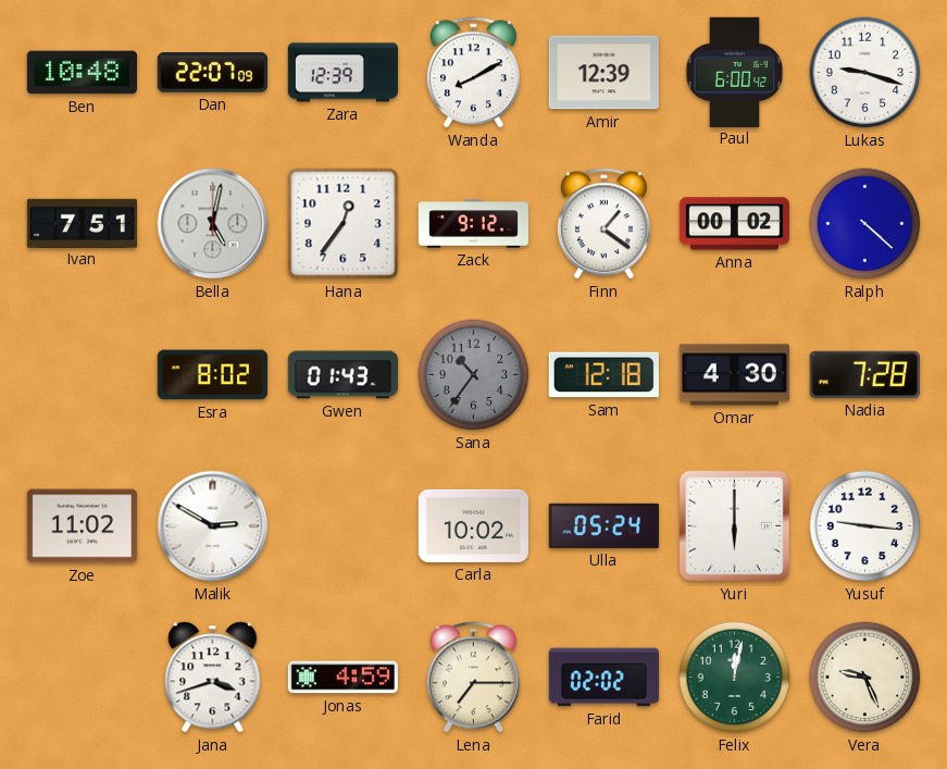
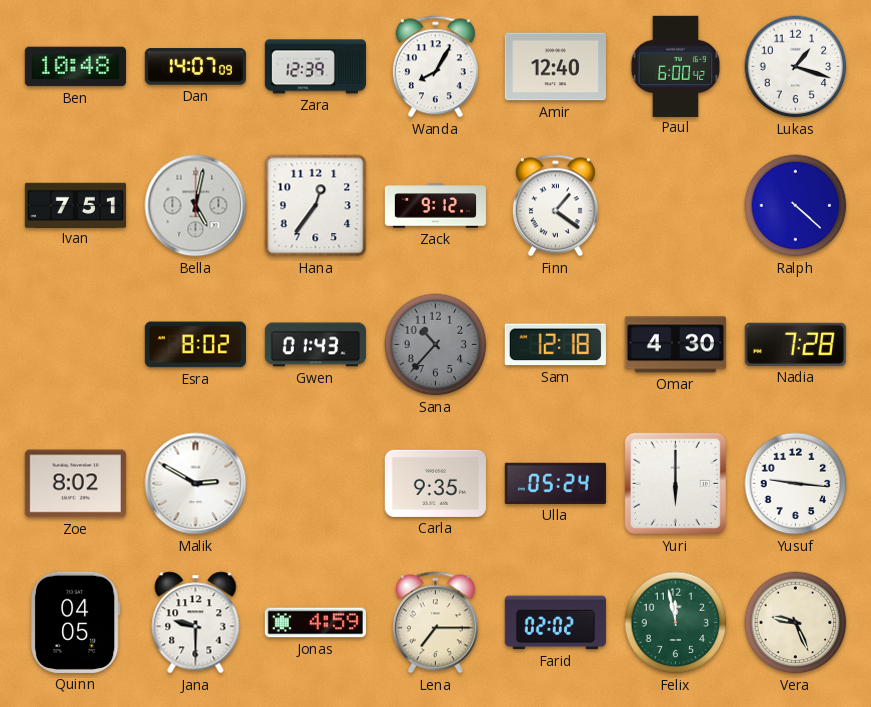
Dan: 22:07 -> 14:07
Wanda: 8:10 -> 8:05
Amir: 12:39 -> 12:40
Lukas: 9:18 -> 1:18
Anna: 00:02 -> none
Sana: 10:36 -> 10:37
Zoe: 11:02 -> 8:02
Carla: 10:02 -> 9:35
Quinn: none -> 04:05
Jana: 3:42 -> 9:30
Felix: 12:02 -> 11:58
